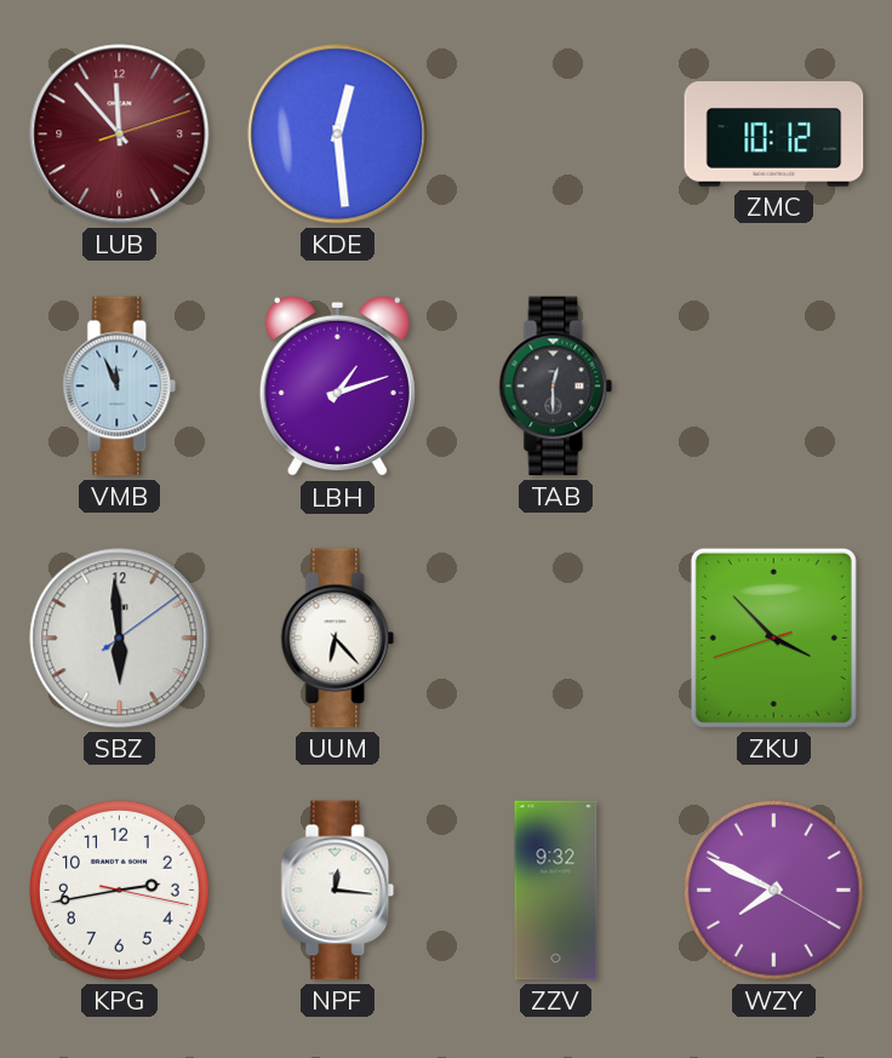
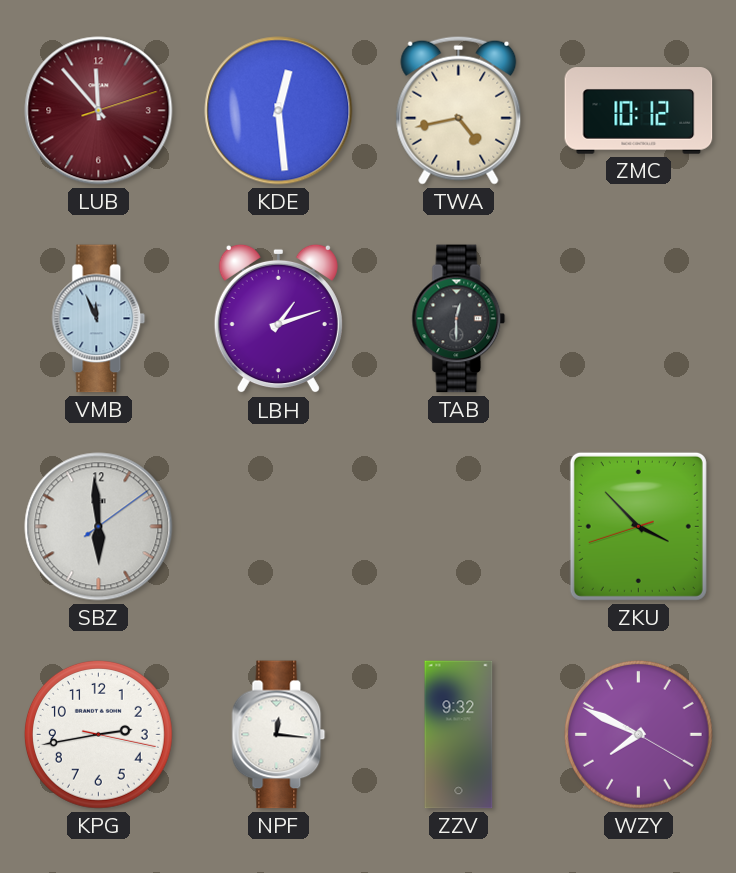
TWA: none -> 4:43
UUM: 6:23 -> none
